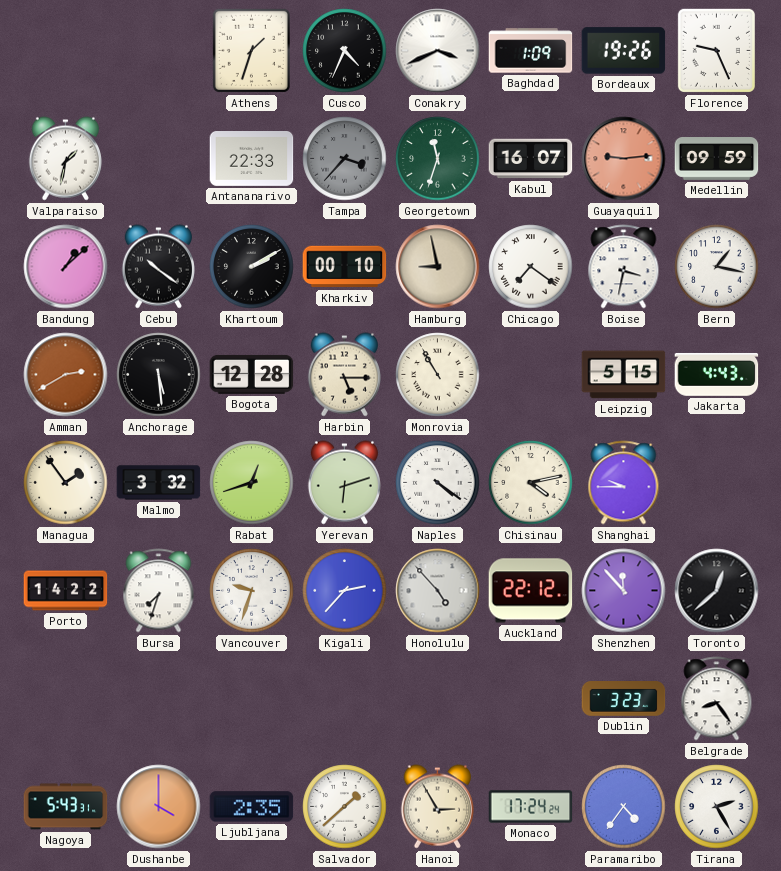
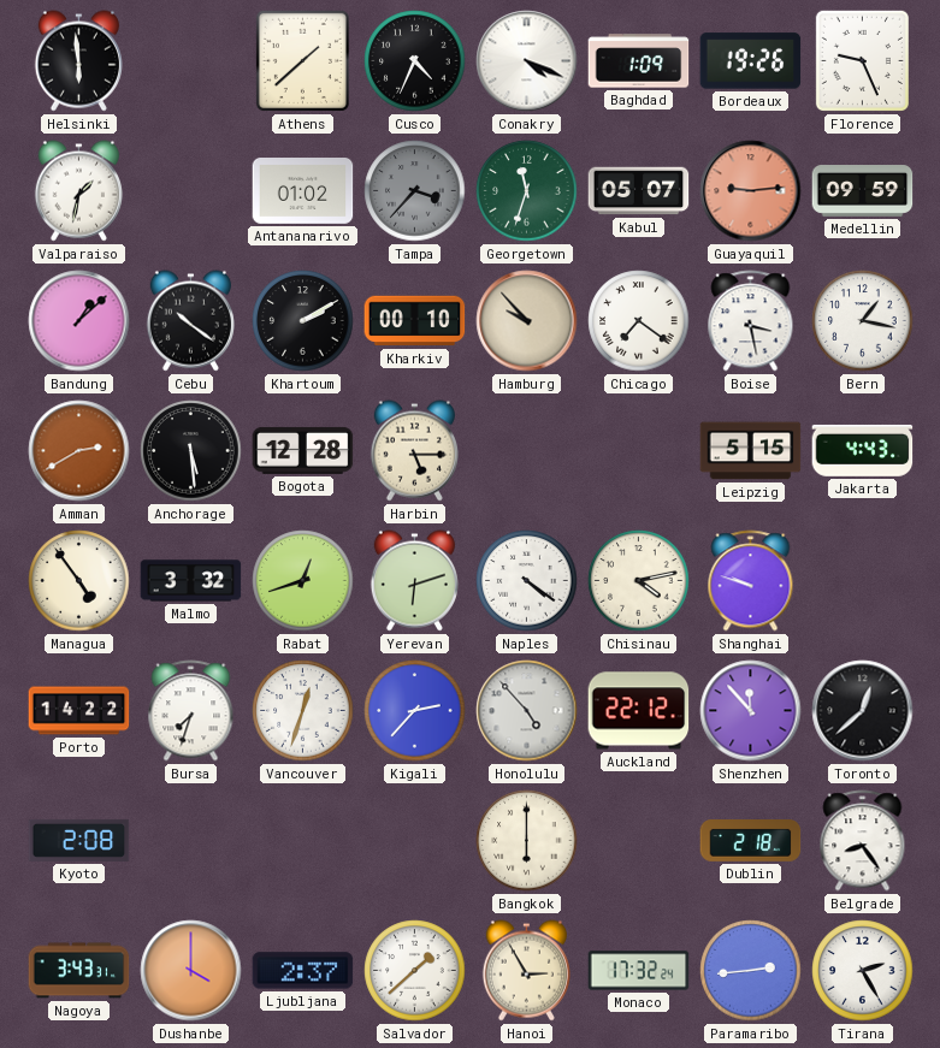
Helsinki: none -> 5:59
Athens: 1:33 -> 1:38
Conakry: 3:41 -> 4:19
Antananarivo: 22:33 -> 01:02
Kabul: 16:07 -> 05:07
Hamburg: 8:58 -> 9:53
Boise: 3:32 -> 3:28
Monrovia: 10:55 -> none
Managua: 1:54 -> 4:54
Shanghai: 9:45 -> 9:48
Vancouver: 9:33 -> 12:33
Kyoto: none -> 2:08
Bangkok: none -> 6:00
Dublin: 3:23 -> 2:18
Nagoya: 5:43 -> 3:43
Ljubljana: 2:35 -> 2:37
Monaco: 17:24 -> 17:32
Paramaribo: 4:36 -> 2:44
